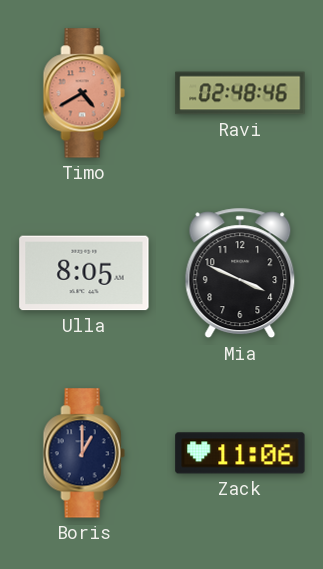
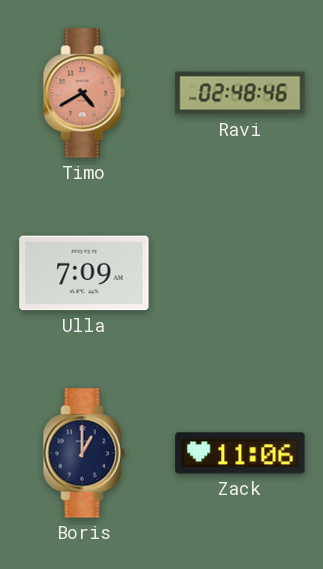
Ulla: 8:05 -> 7:09
Mia: 3:49 -> none
